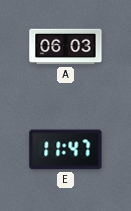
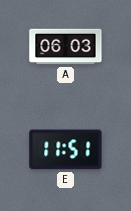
E: 11:47 -> 11:51
